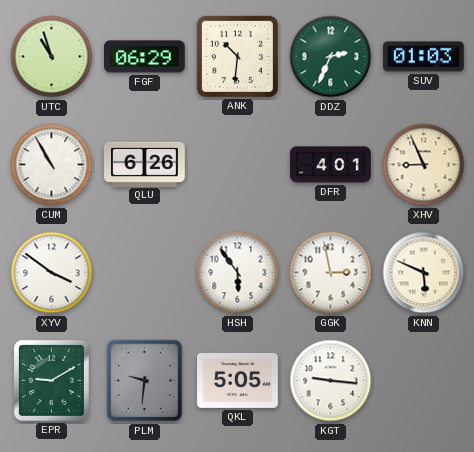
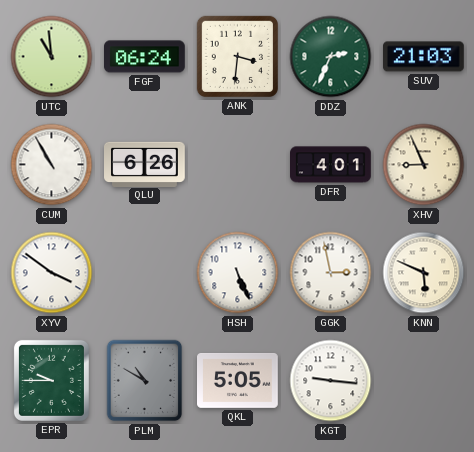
UTC: 10:57 -> 10:59
FGF: 06:29 -> 06:24
ANK: 10:31 -> 3:31
SUV: 01:03 -> 21:03
HSH: 5:54 -> 5:26
EPR: 9:10 -> 9:45
PLM: 9:31 -> 10:50
